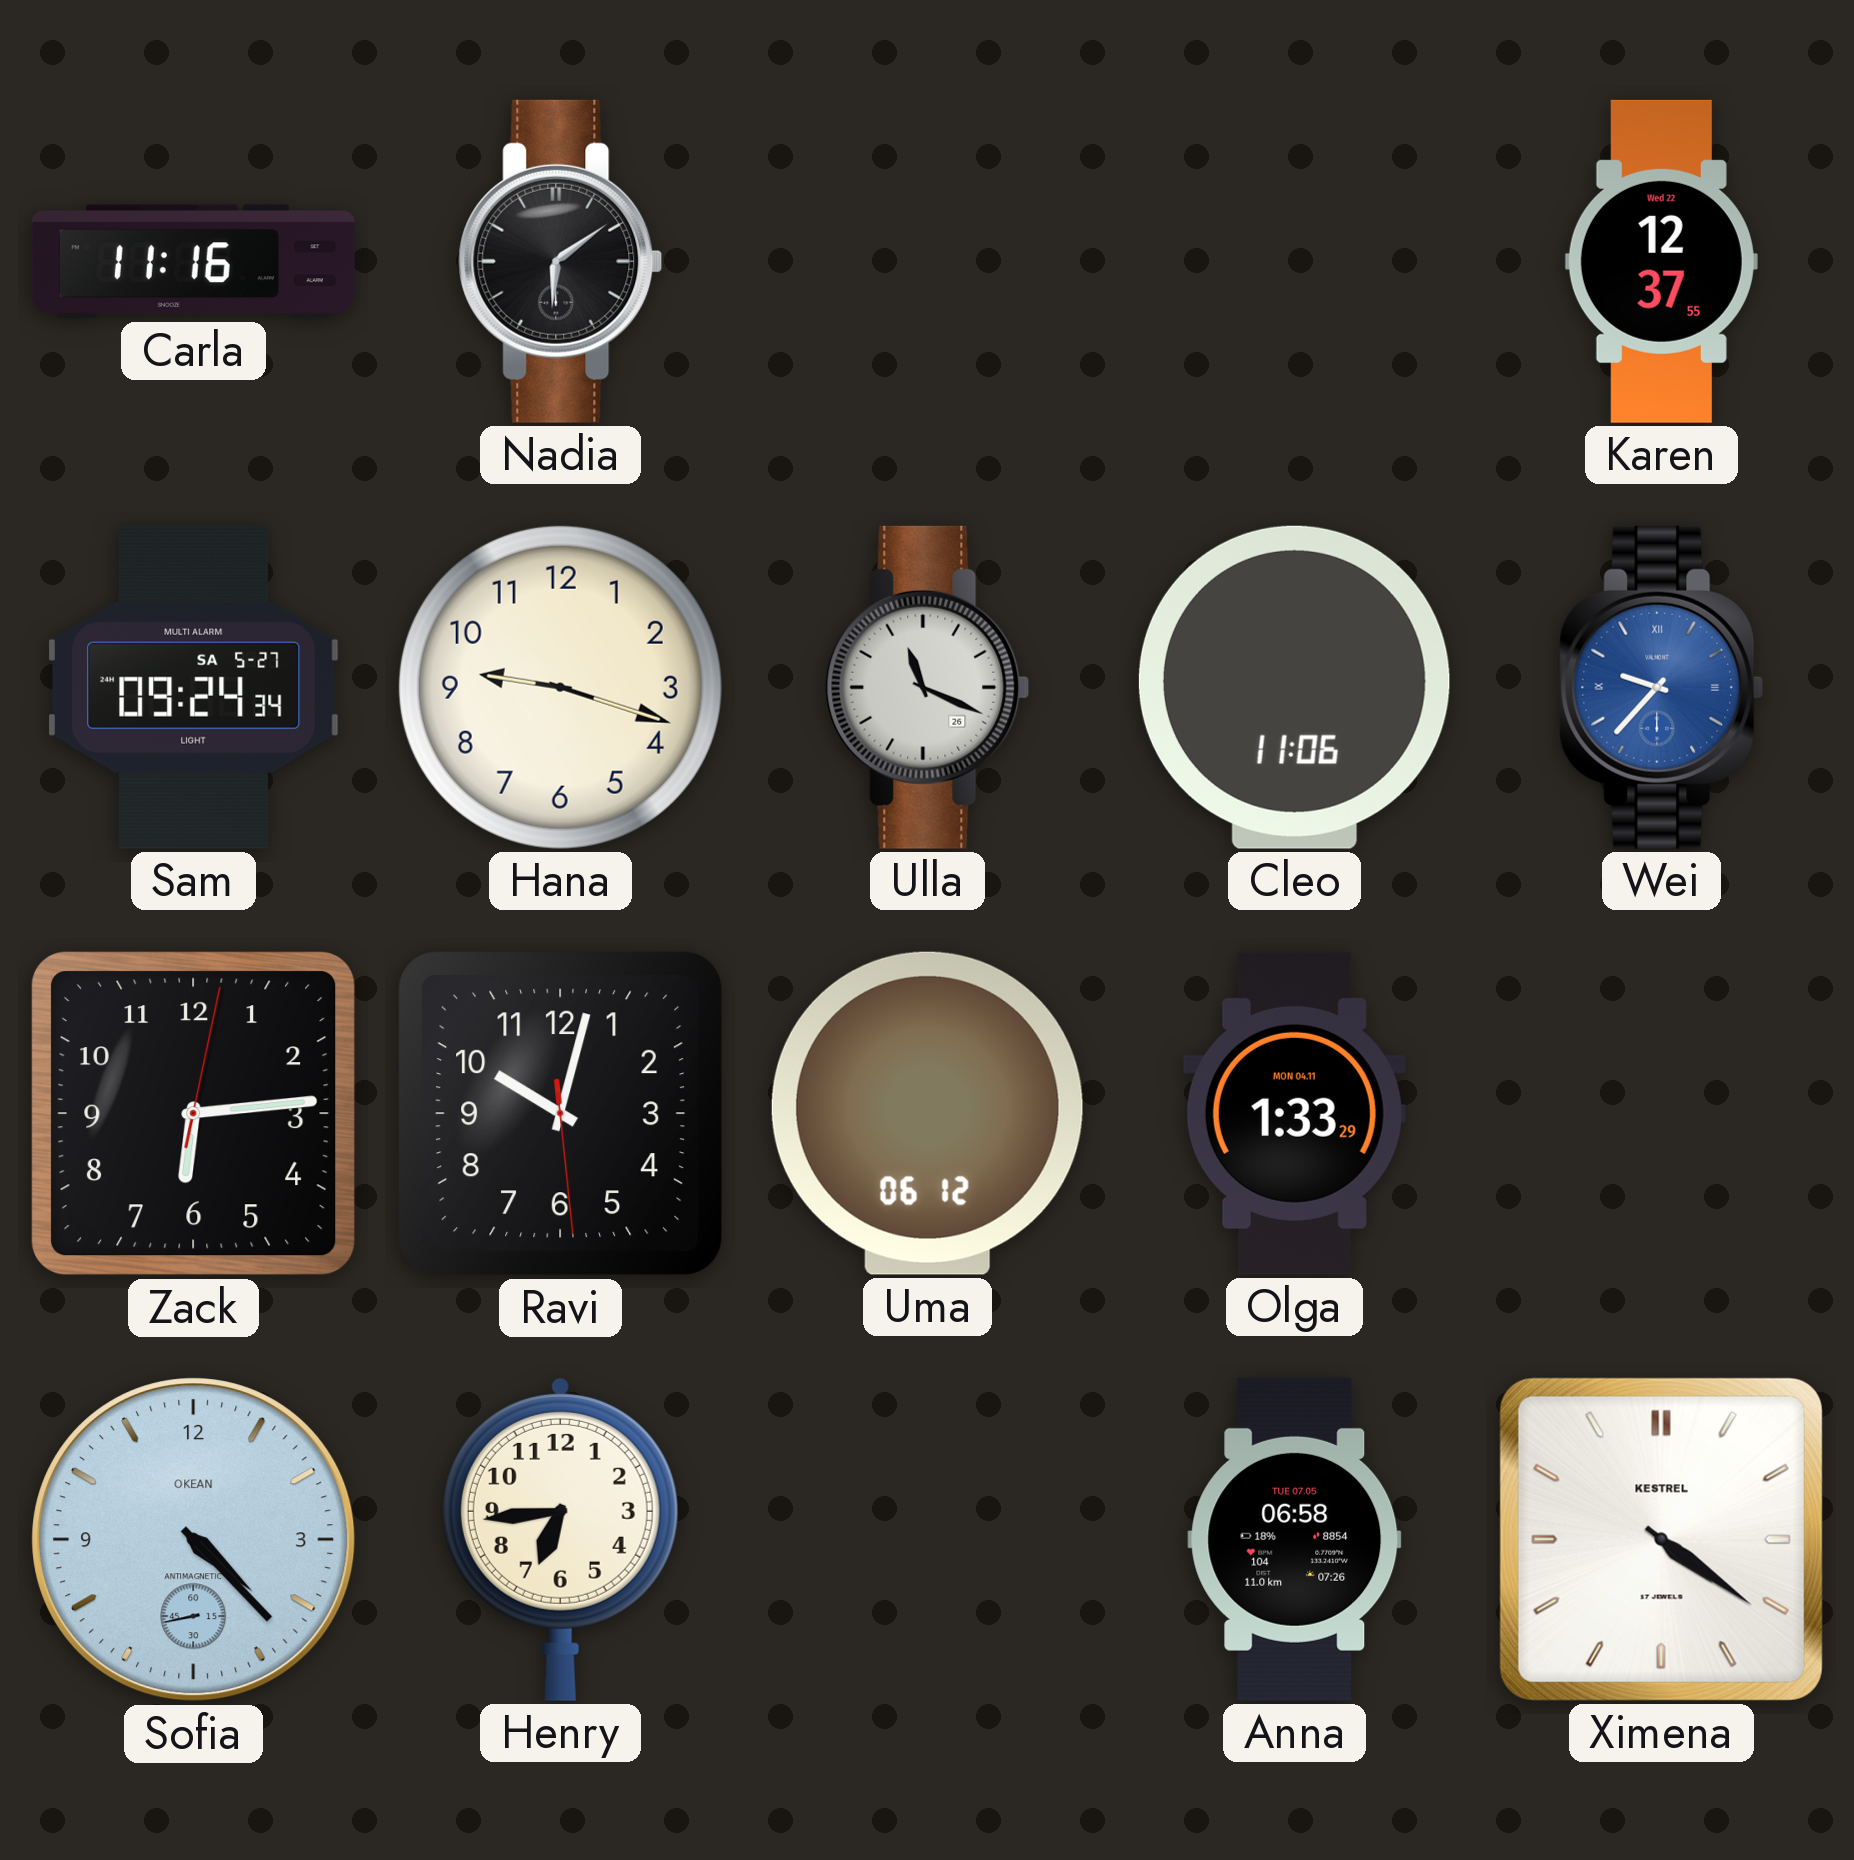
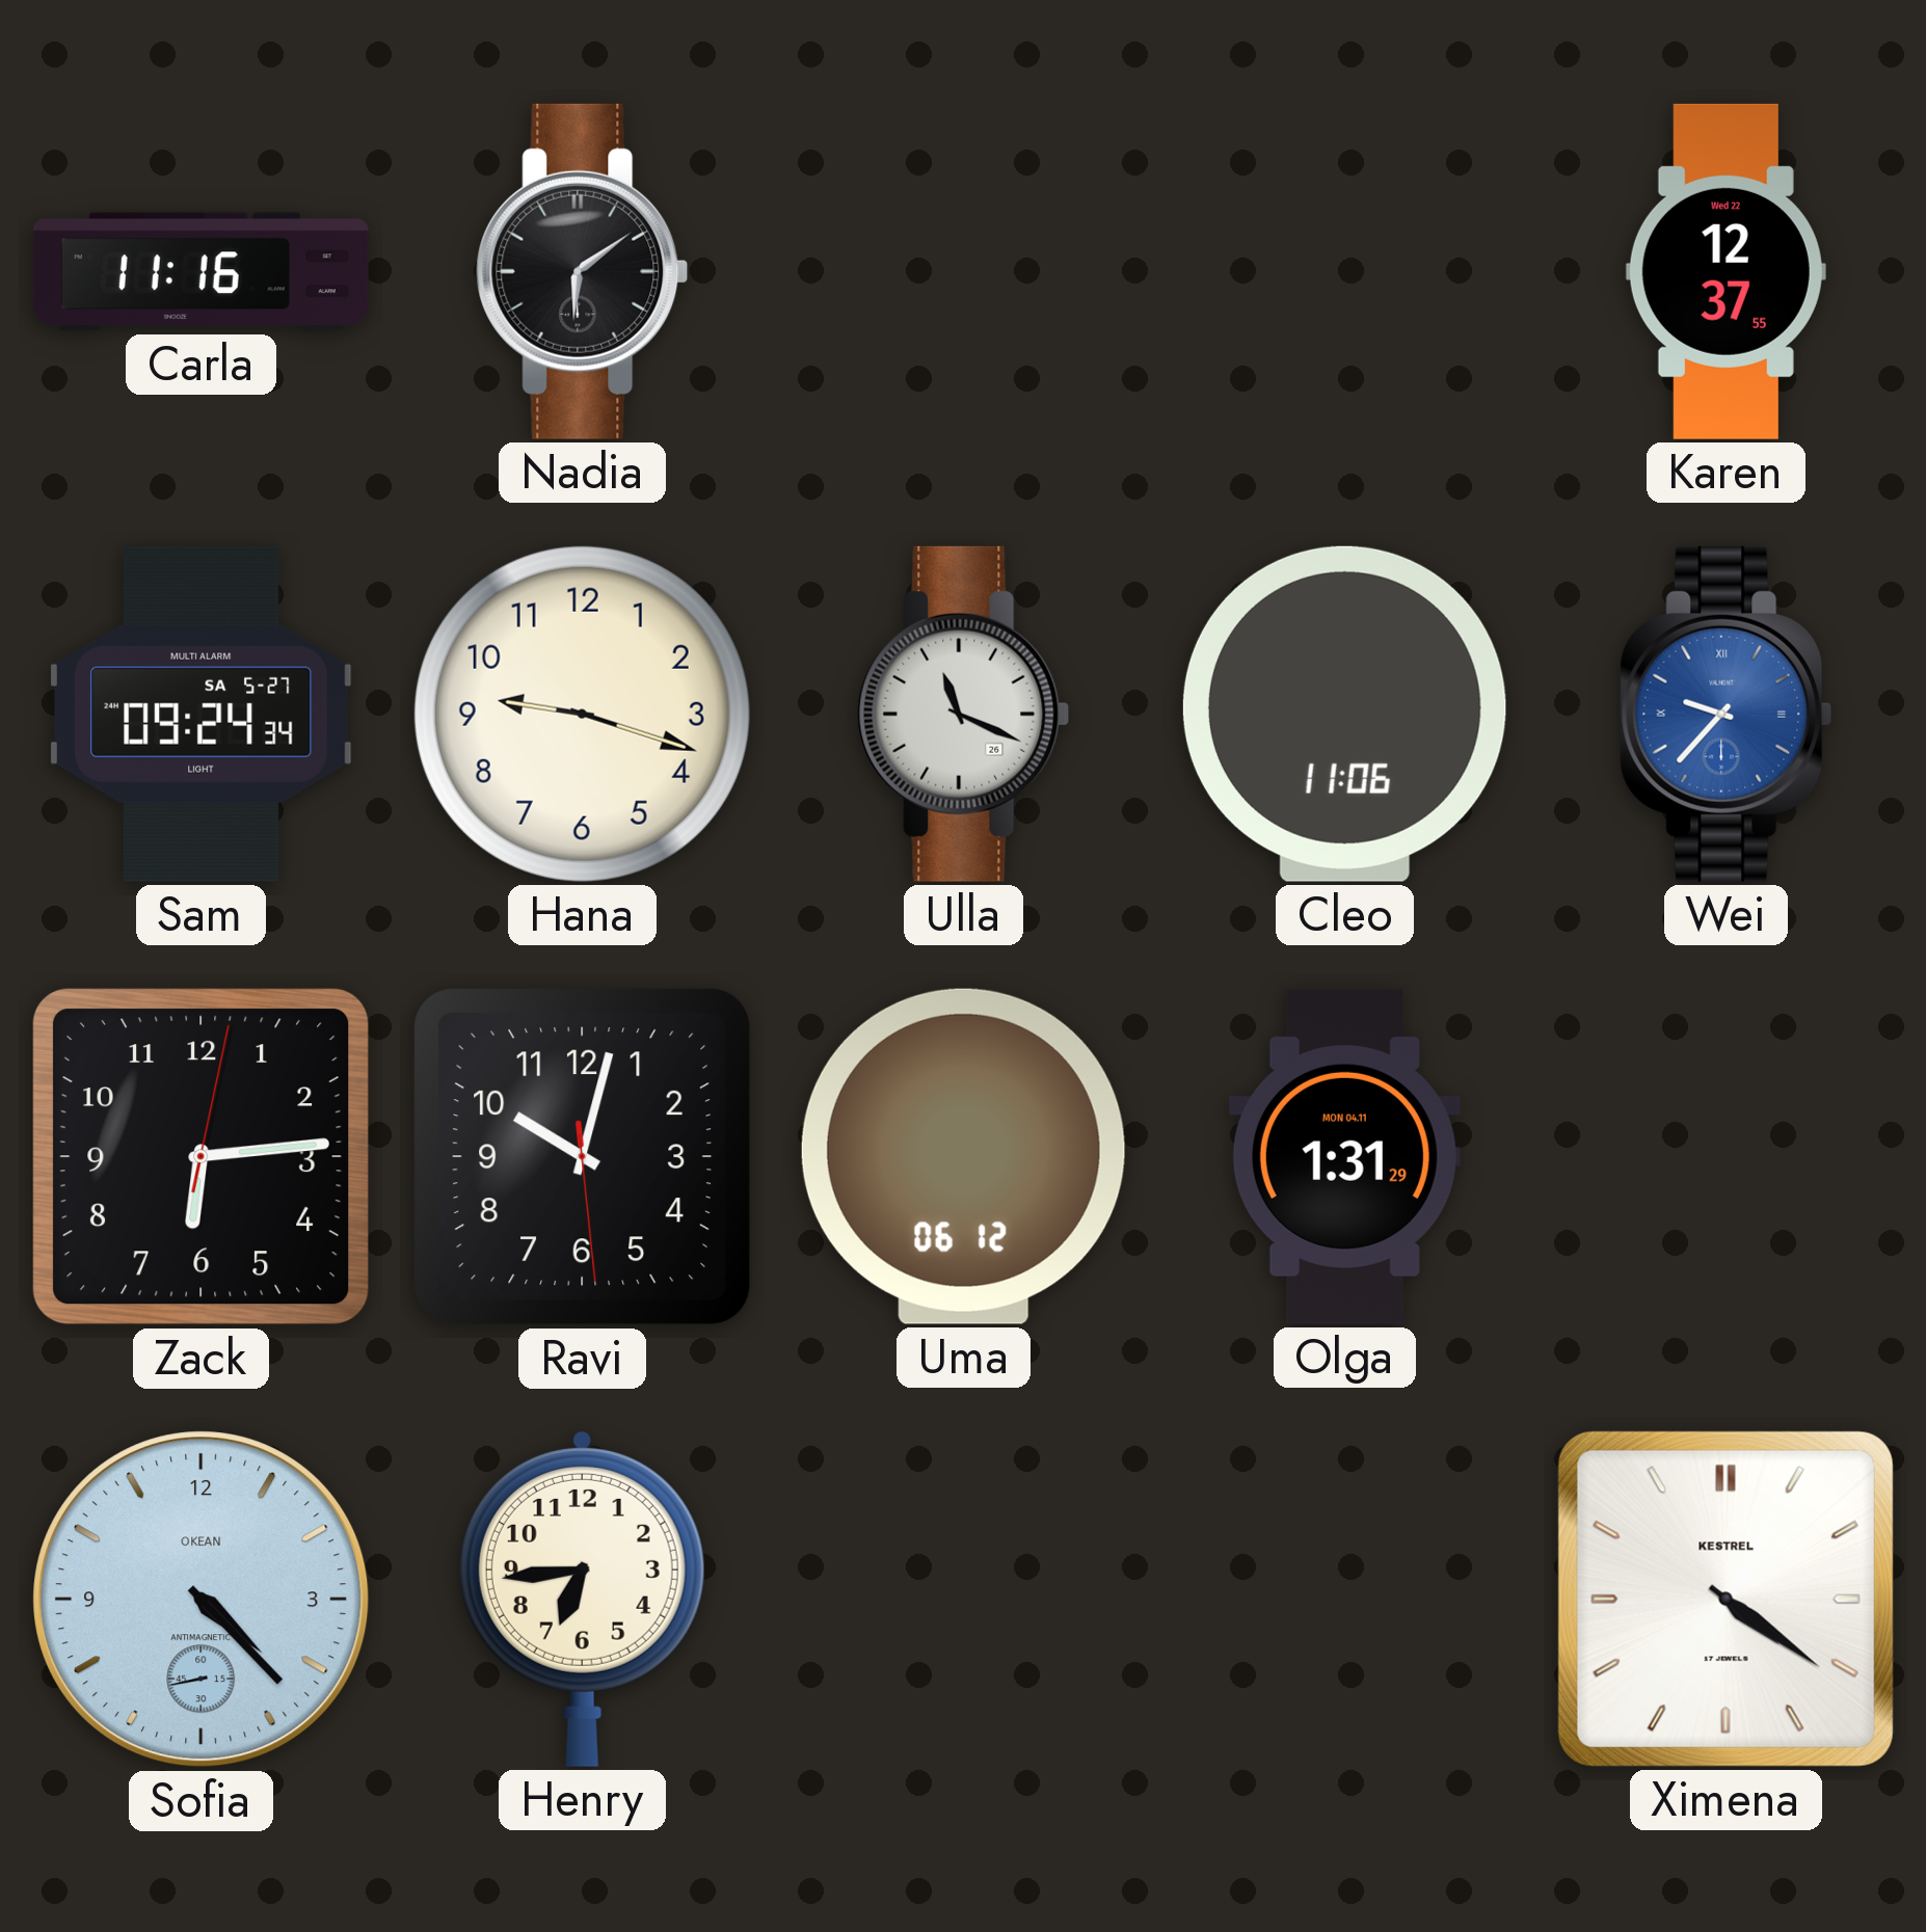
Olga: 1:33 -> 1:31
Anna: 06:58 -> none
